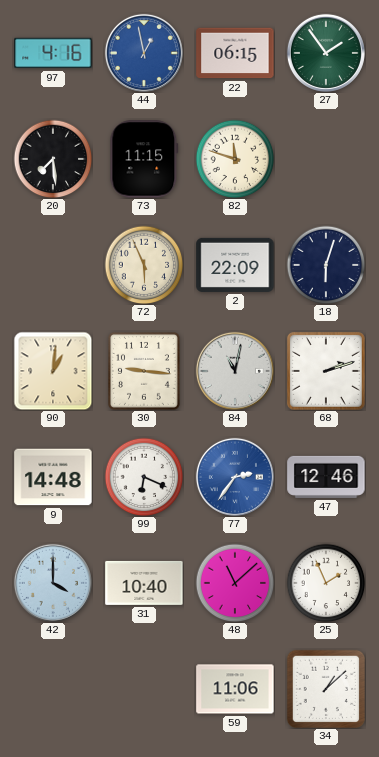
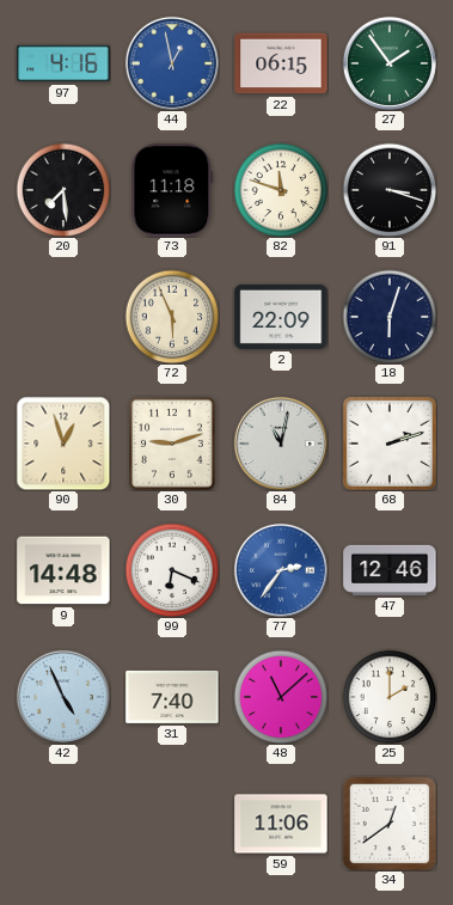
73: 11:15 -> 11:18
91: none -> 3:18
90: 1:01 -> 12:57
30: 9:16 -> 9:12
42: 4:00 -> 4:56
31: 10:40 -> 7:40
25: 1:56 -> 2:00
34: 1:08 -> 12:39
